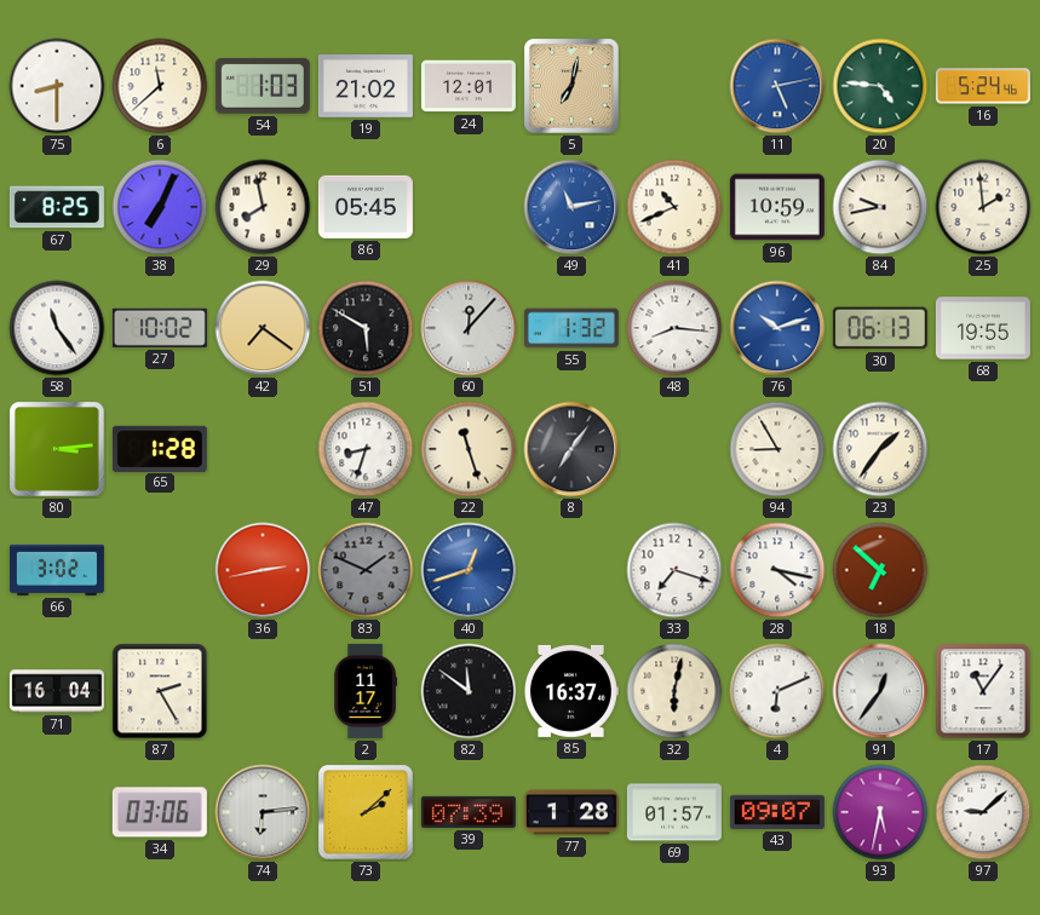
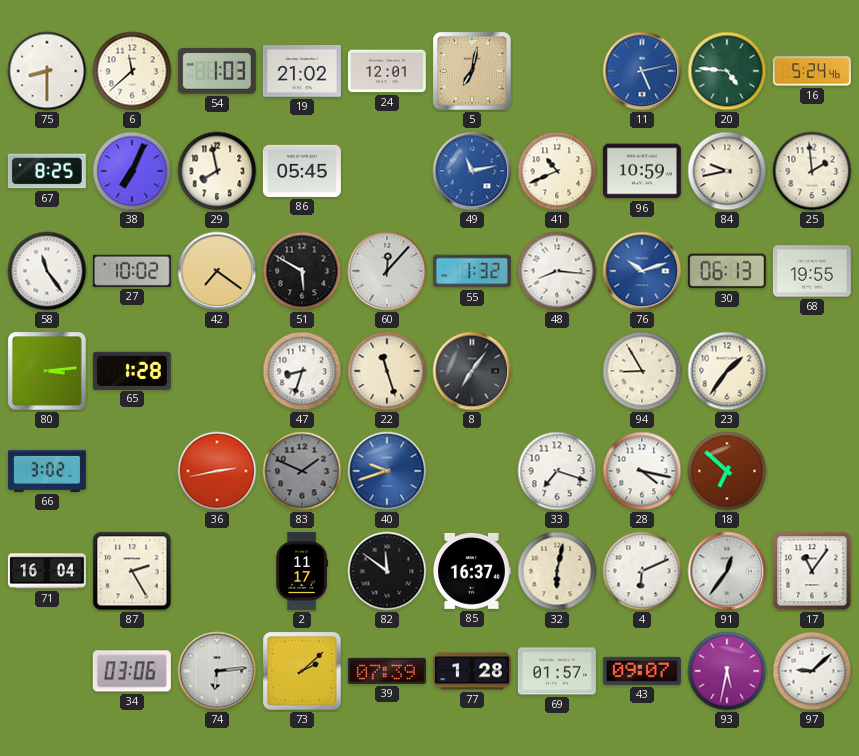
40: 12:42 -> 9:42
